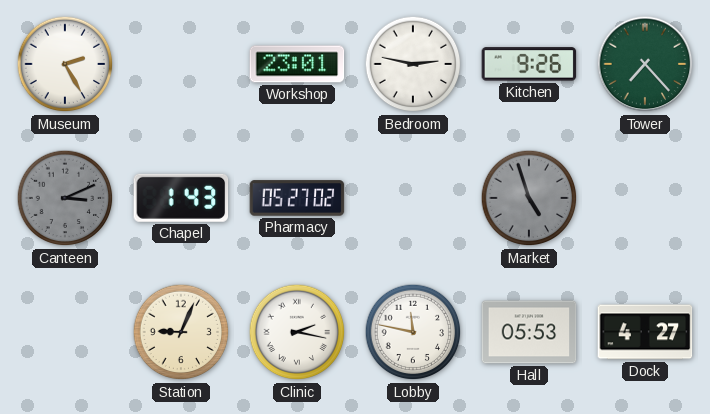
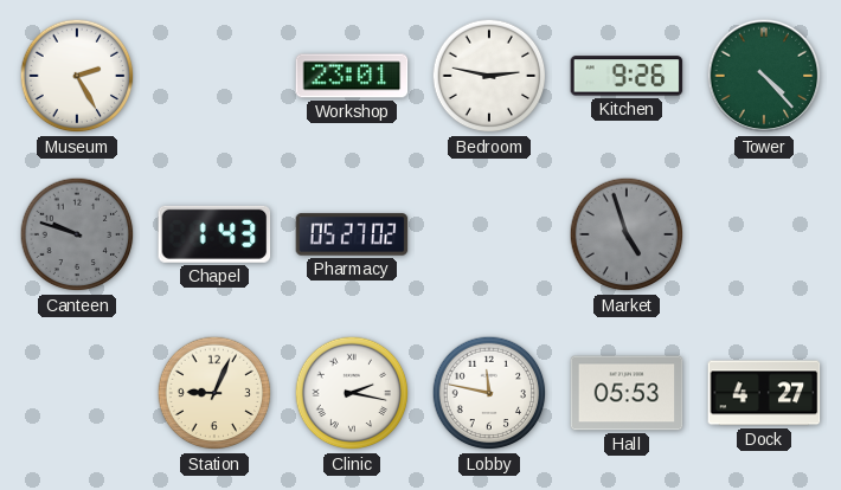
Tower: 7:23 -> 4:23
Canteen: 3:11 -> 9:48
